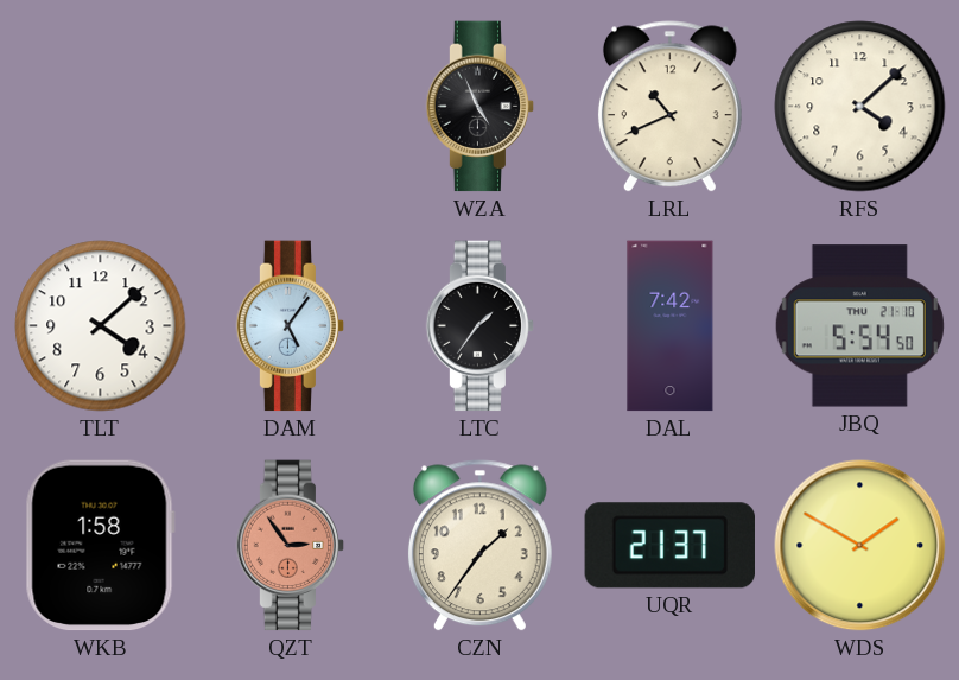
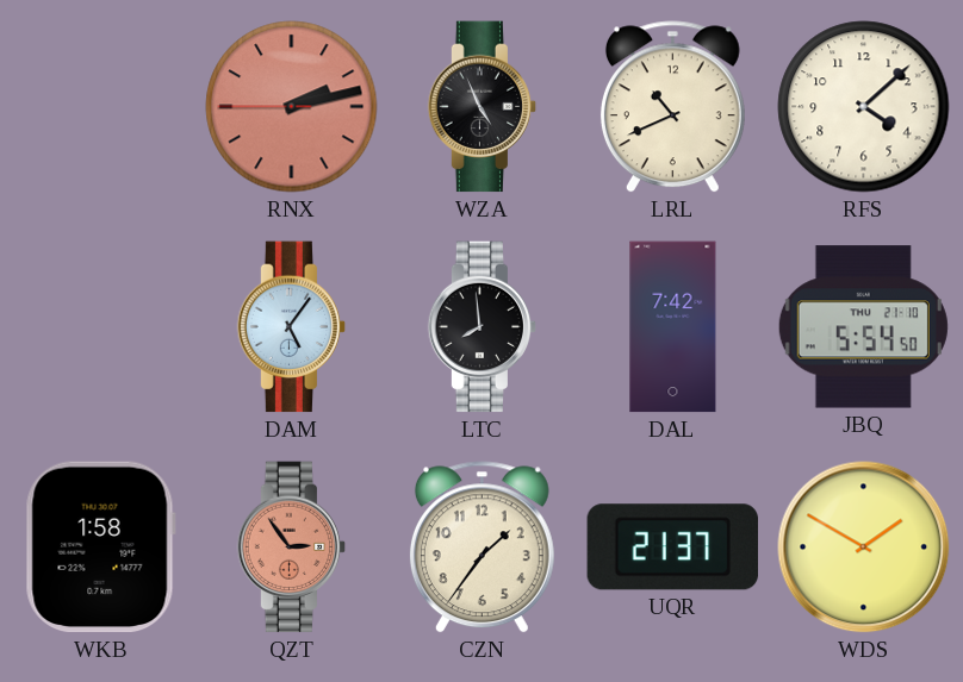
RNX: none -> 2:12
TLT: 4:08 -> none
LTC: 1:36 -> 7:59
